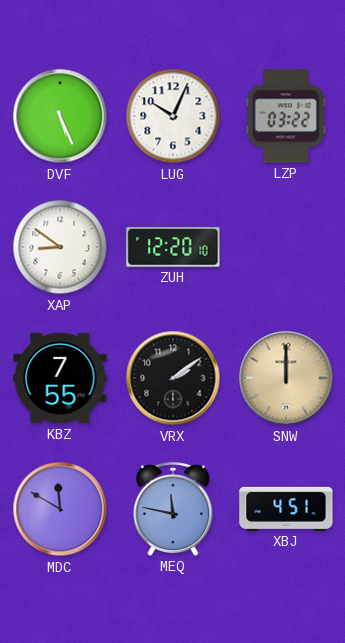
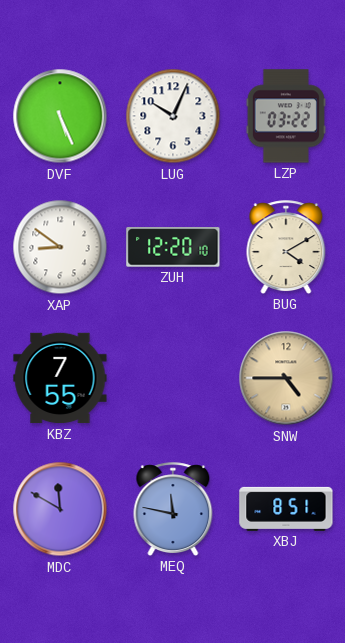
BUG: none -> 4:10
VRX: 2:09 -> none
SNW: 12:00 -> 4:45
XBJ: 4:51 -> 8:51
